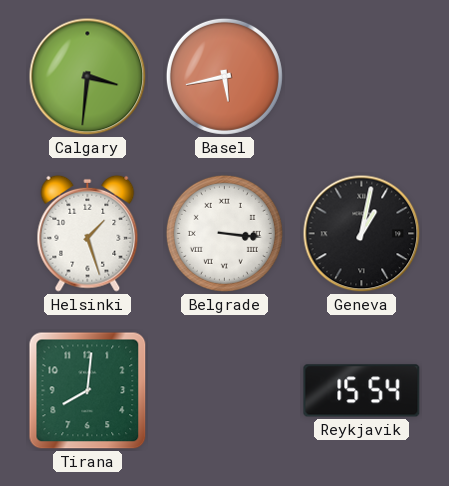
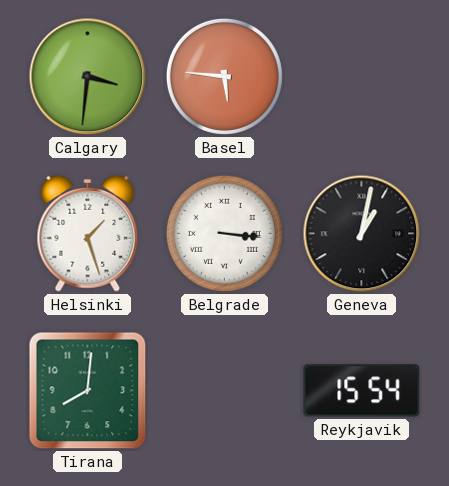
Basel: 5:43 -> 5:46
